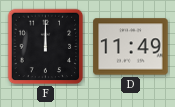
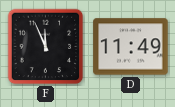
F: 12:00 -> 11:56
